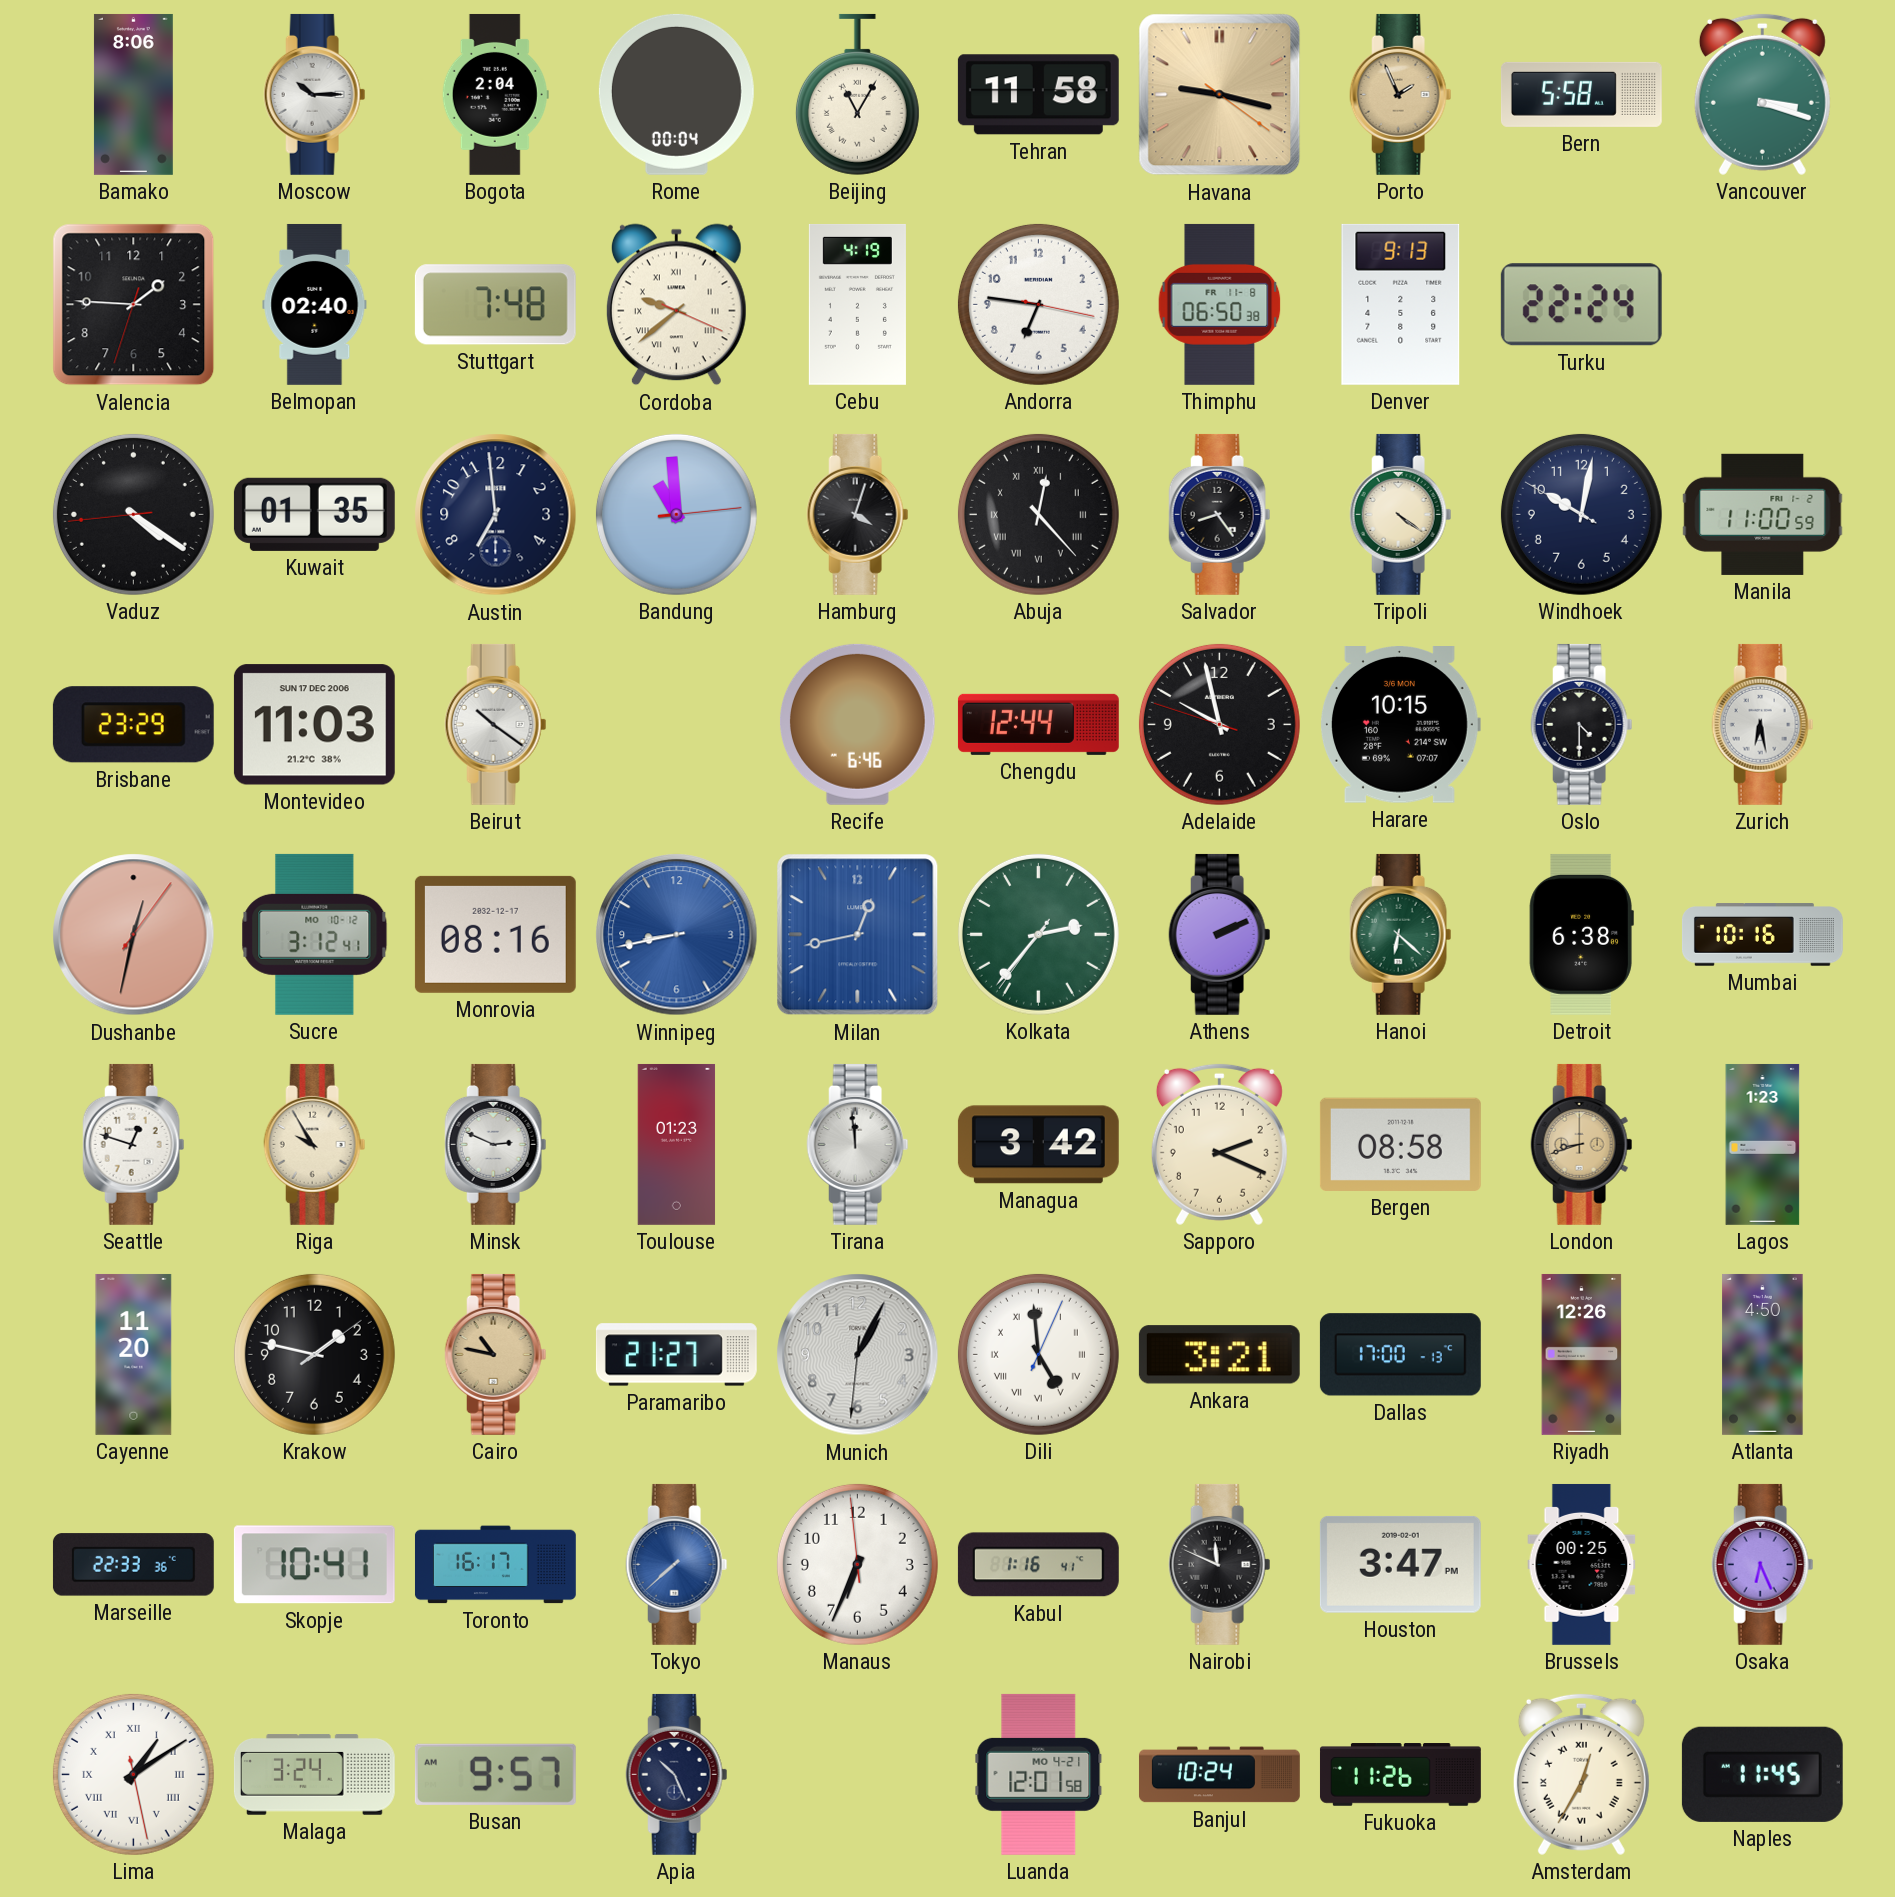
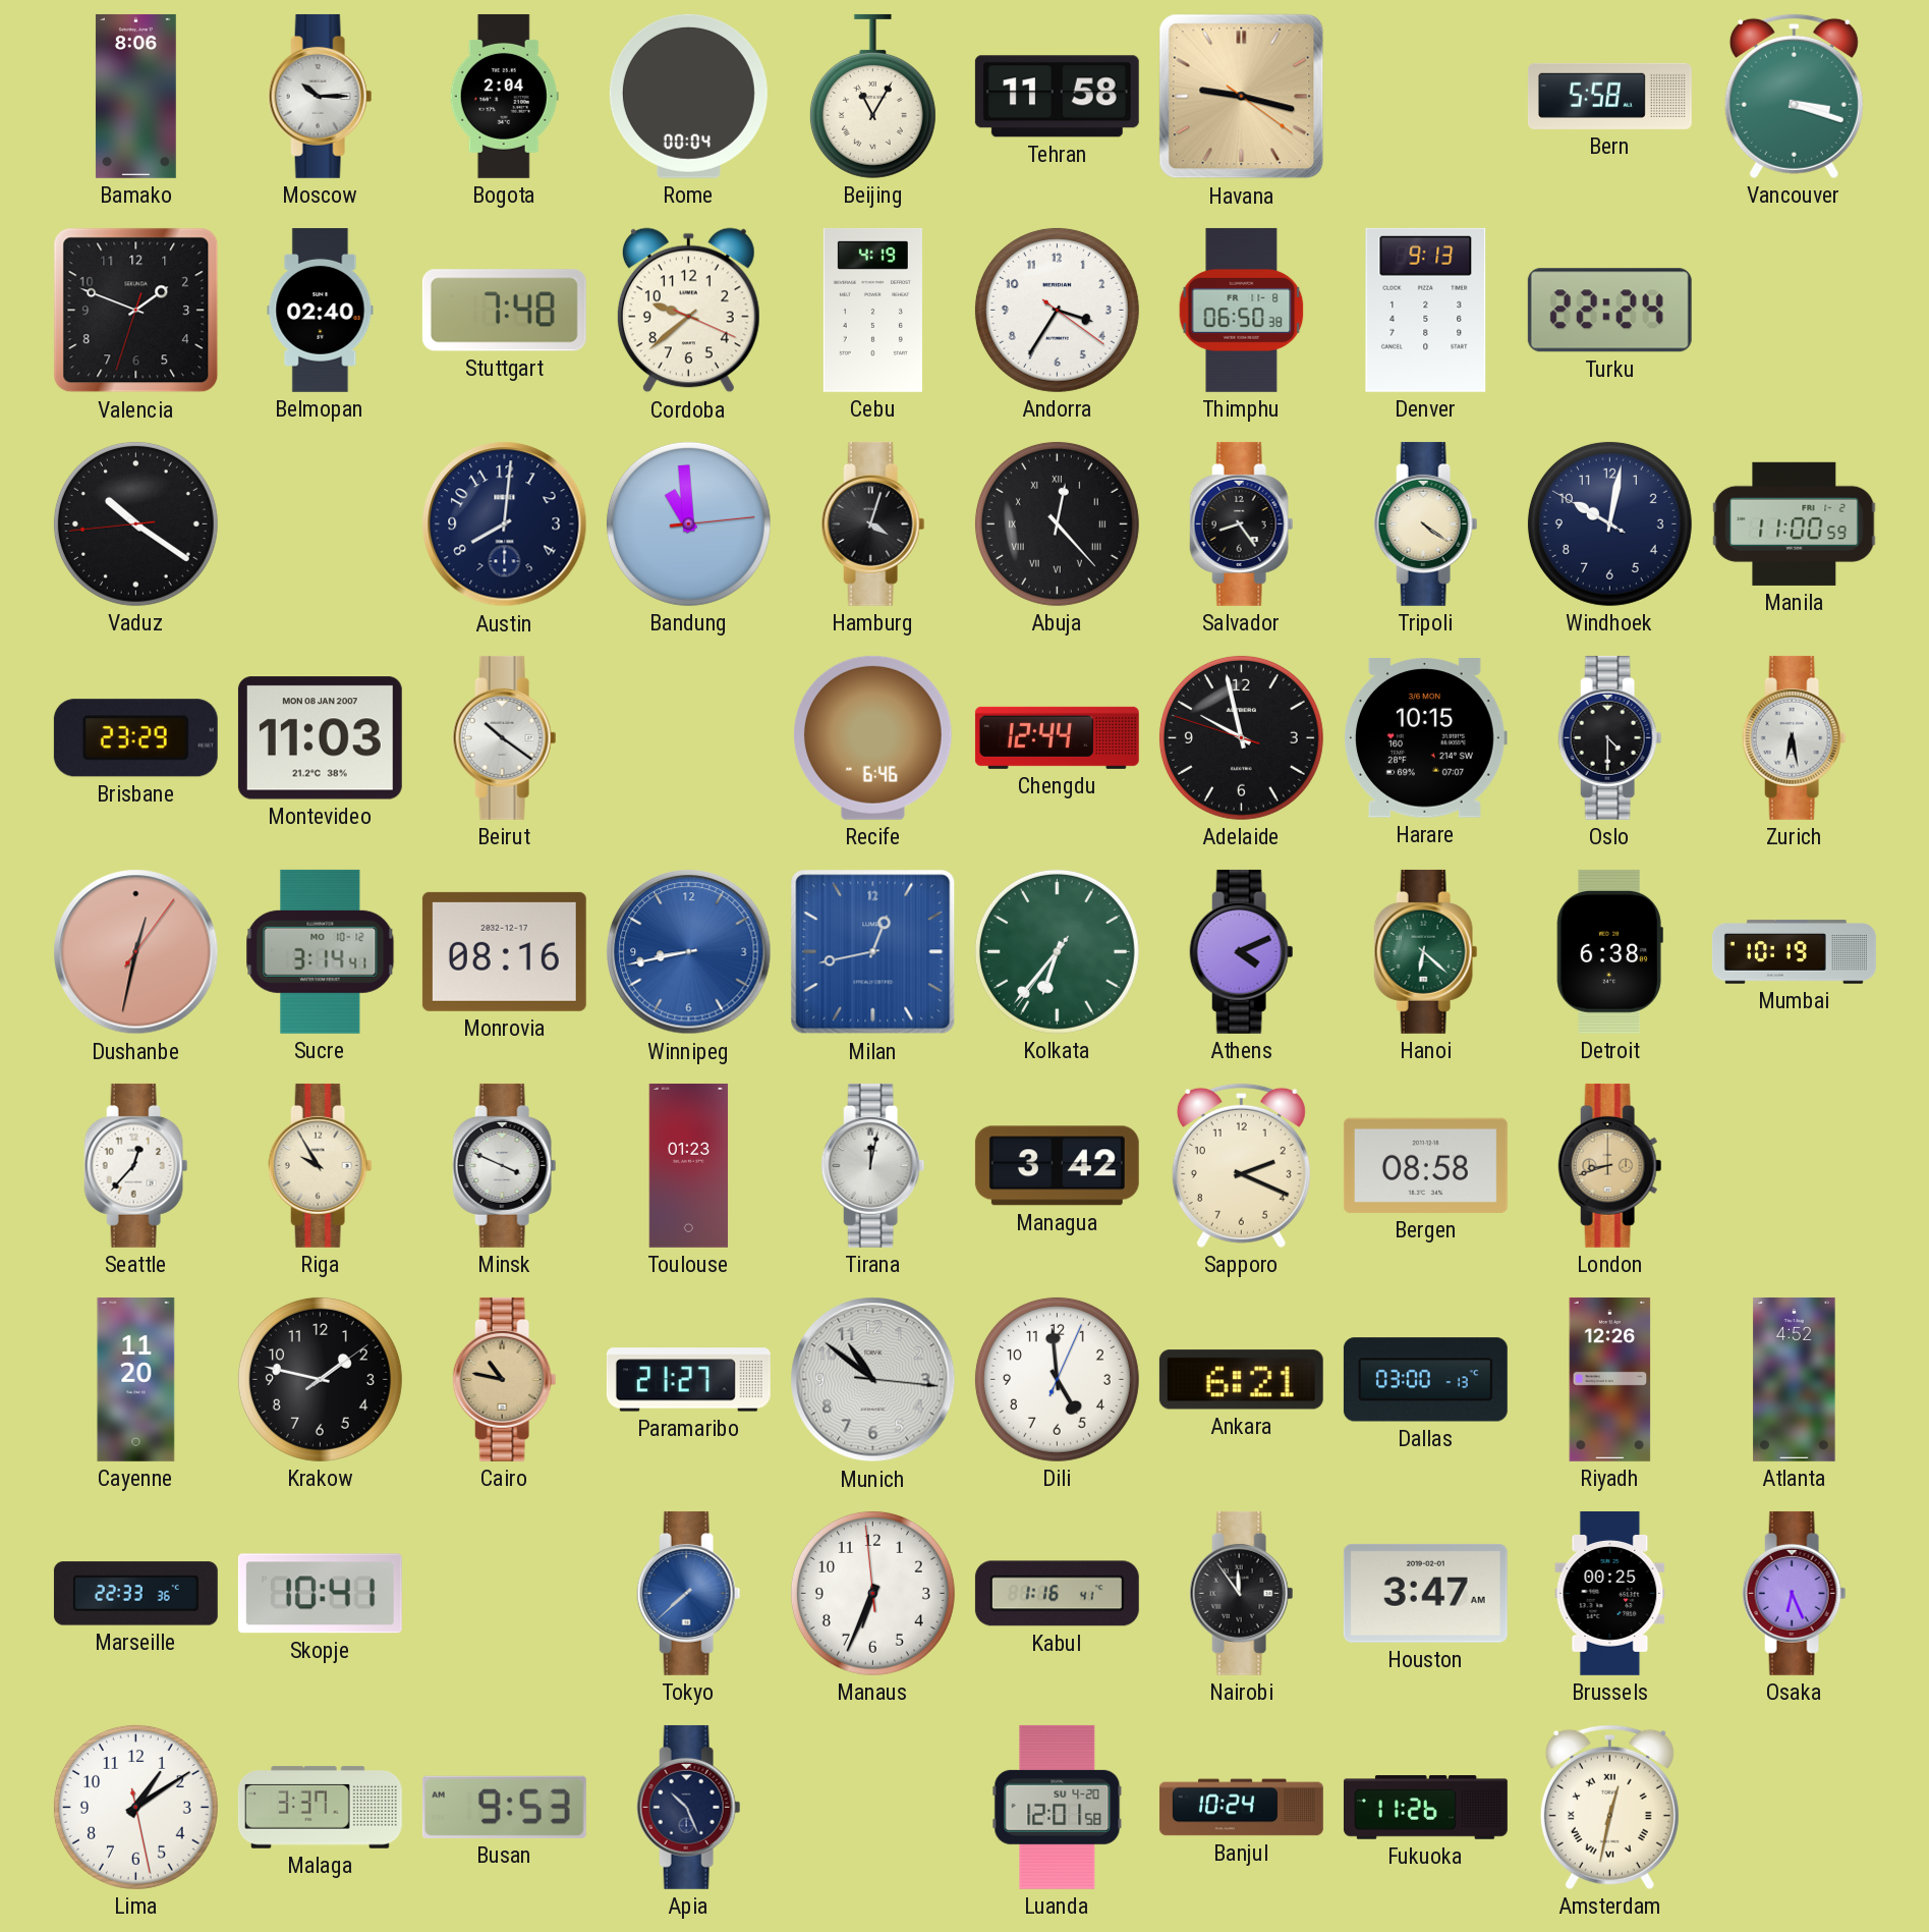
Porto: 1:56 -> none
Valencia: 1:45 -> 1:48
Cordoba numerals: Roman -> Arabic
Andorra: 6:46 -> 3:35
Vaduz: 4:20 -> 10:20
Kuwait: 01:35 -> none
Austin: 6:59 -> 8:01
Montevideo date: SUN 17 DEC 2006 -> MON 08 JAN 2007
Sucre: 3:12 -> 3:14
Kolkata: 2:36 -> 6:36
Athens: 2:11 -> 4:11
Mumbai: 10:16 -> 10:19
Seattle: 12:48 -> 12:37
Minsk: 2:49 -> 3:49
Tirana: 11:59 -> 12:02
Lagos: 1:23 -> none
Munich: 1:04 -> 10:51
Dili numerals: Roman -> Arabic
Ankara: 3:21 -> 6:21
Dallas: 17:00 -> 03:00
Atlanta: 4:50 -> 4:52
Toronto: 16:17 -> none
Nairobi: 11:49 -> 11:54
Houston: 3:47 PM -> 3:47 AM
Lima numerals: Roman -> Arabic
Malaga: 3:24 -> 3:37
Busan: 9:57 -> 9:53
Luanda date: MO 4-21 -> SU 4-20
Amsterdam: 12:35 -> 12:32
Naples: 11:45 -> none
